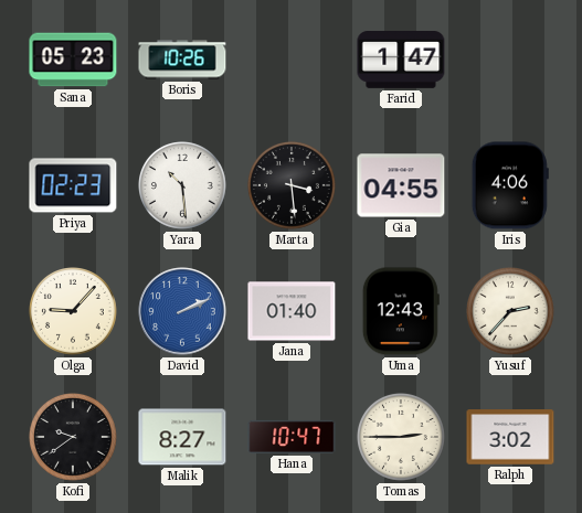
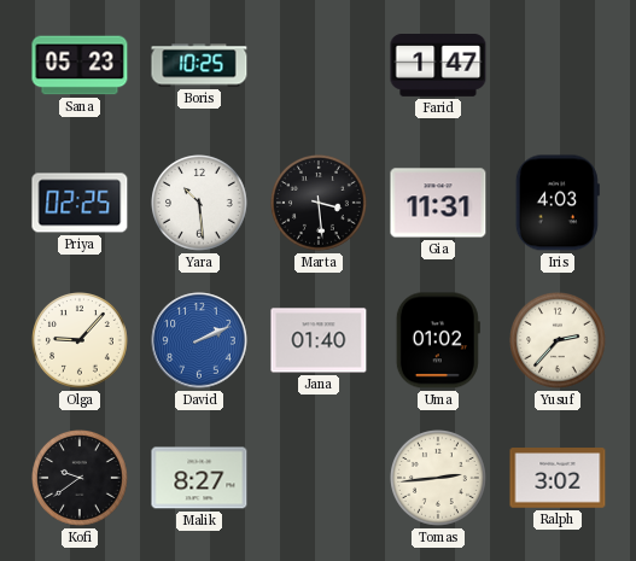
Boris: 10:26 -> 10:25
Priya: 02:23 -> 02:25
Gia: 04:55 -> 11:31
Iris: 4:06 -> 4:03
Uma: 12:43 -> 01:02
Hana: 10:47 -> none
Tomas: 2:45 -> 2:44
